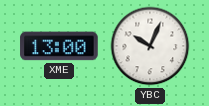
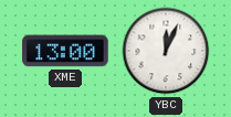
YBC: 10:04 -> 12:04
